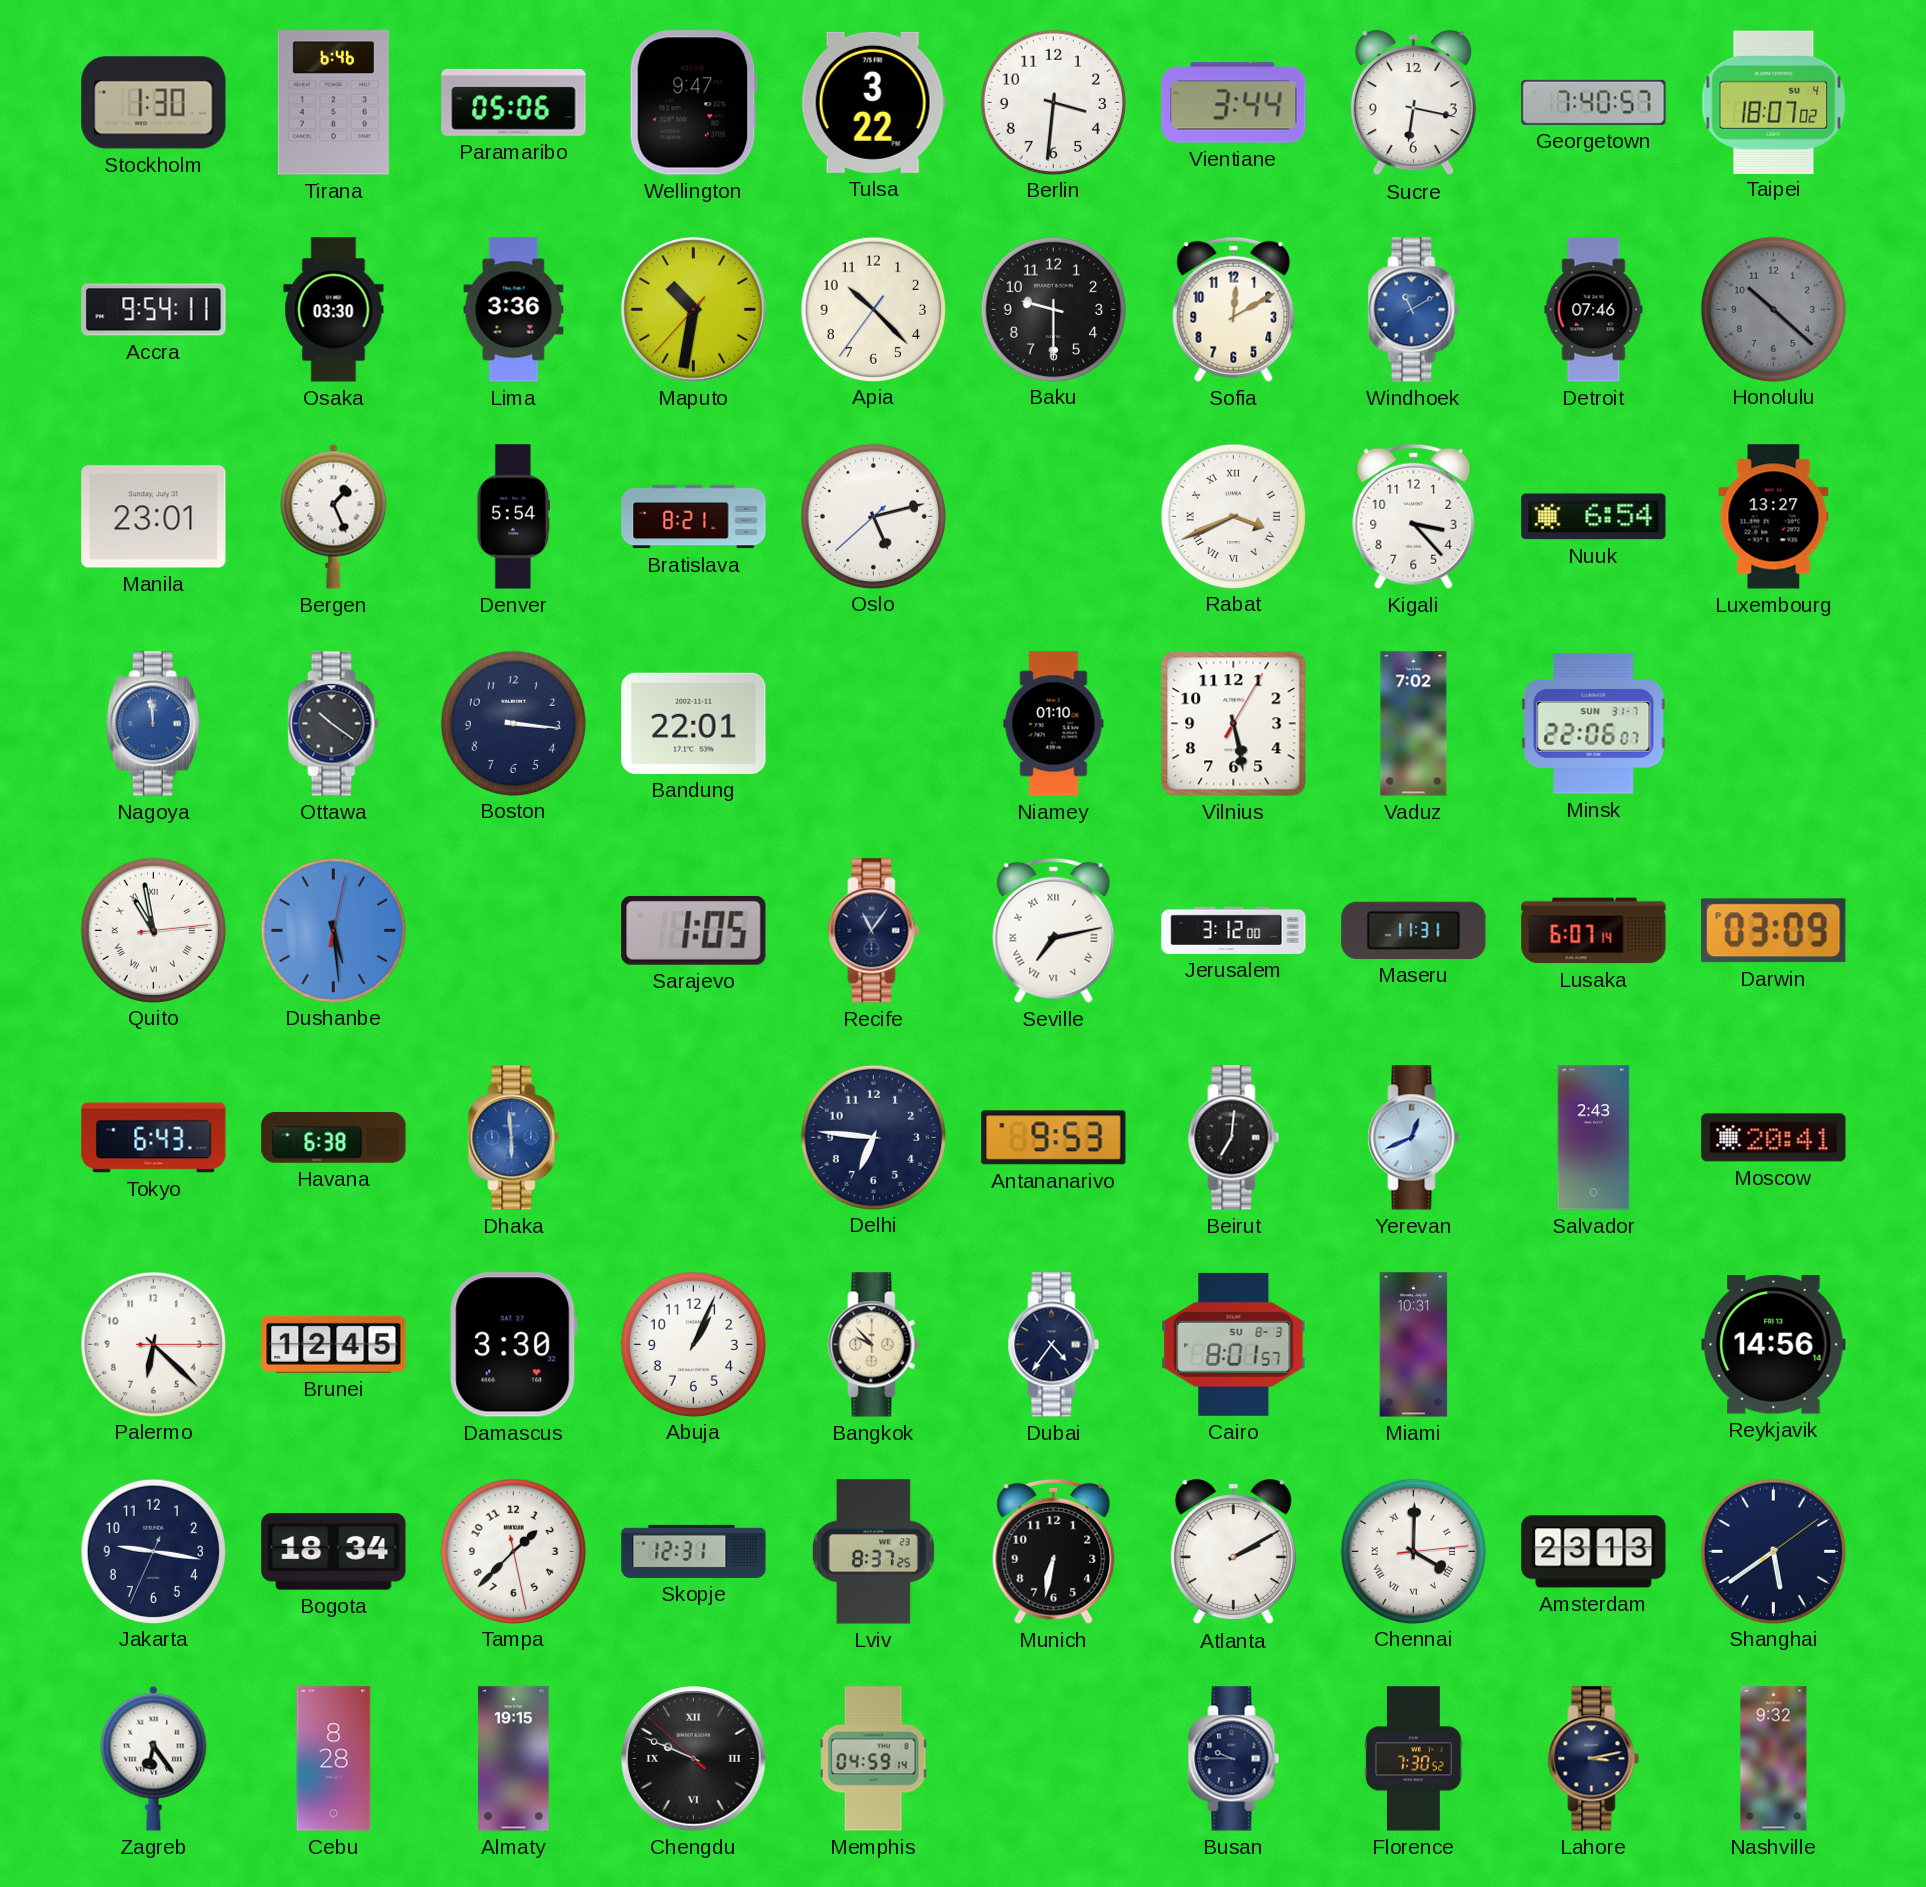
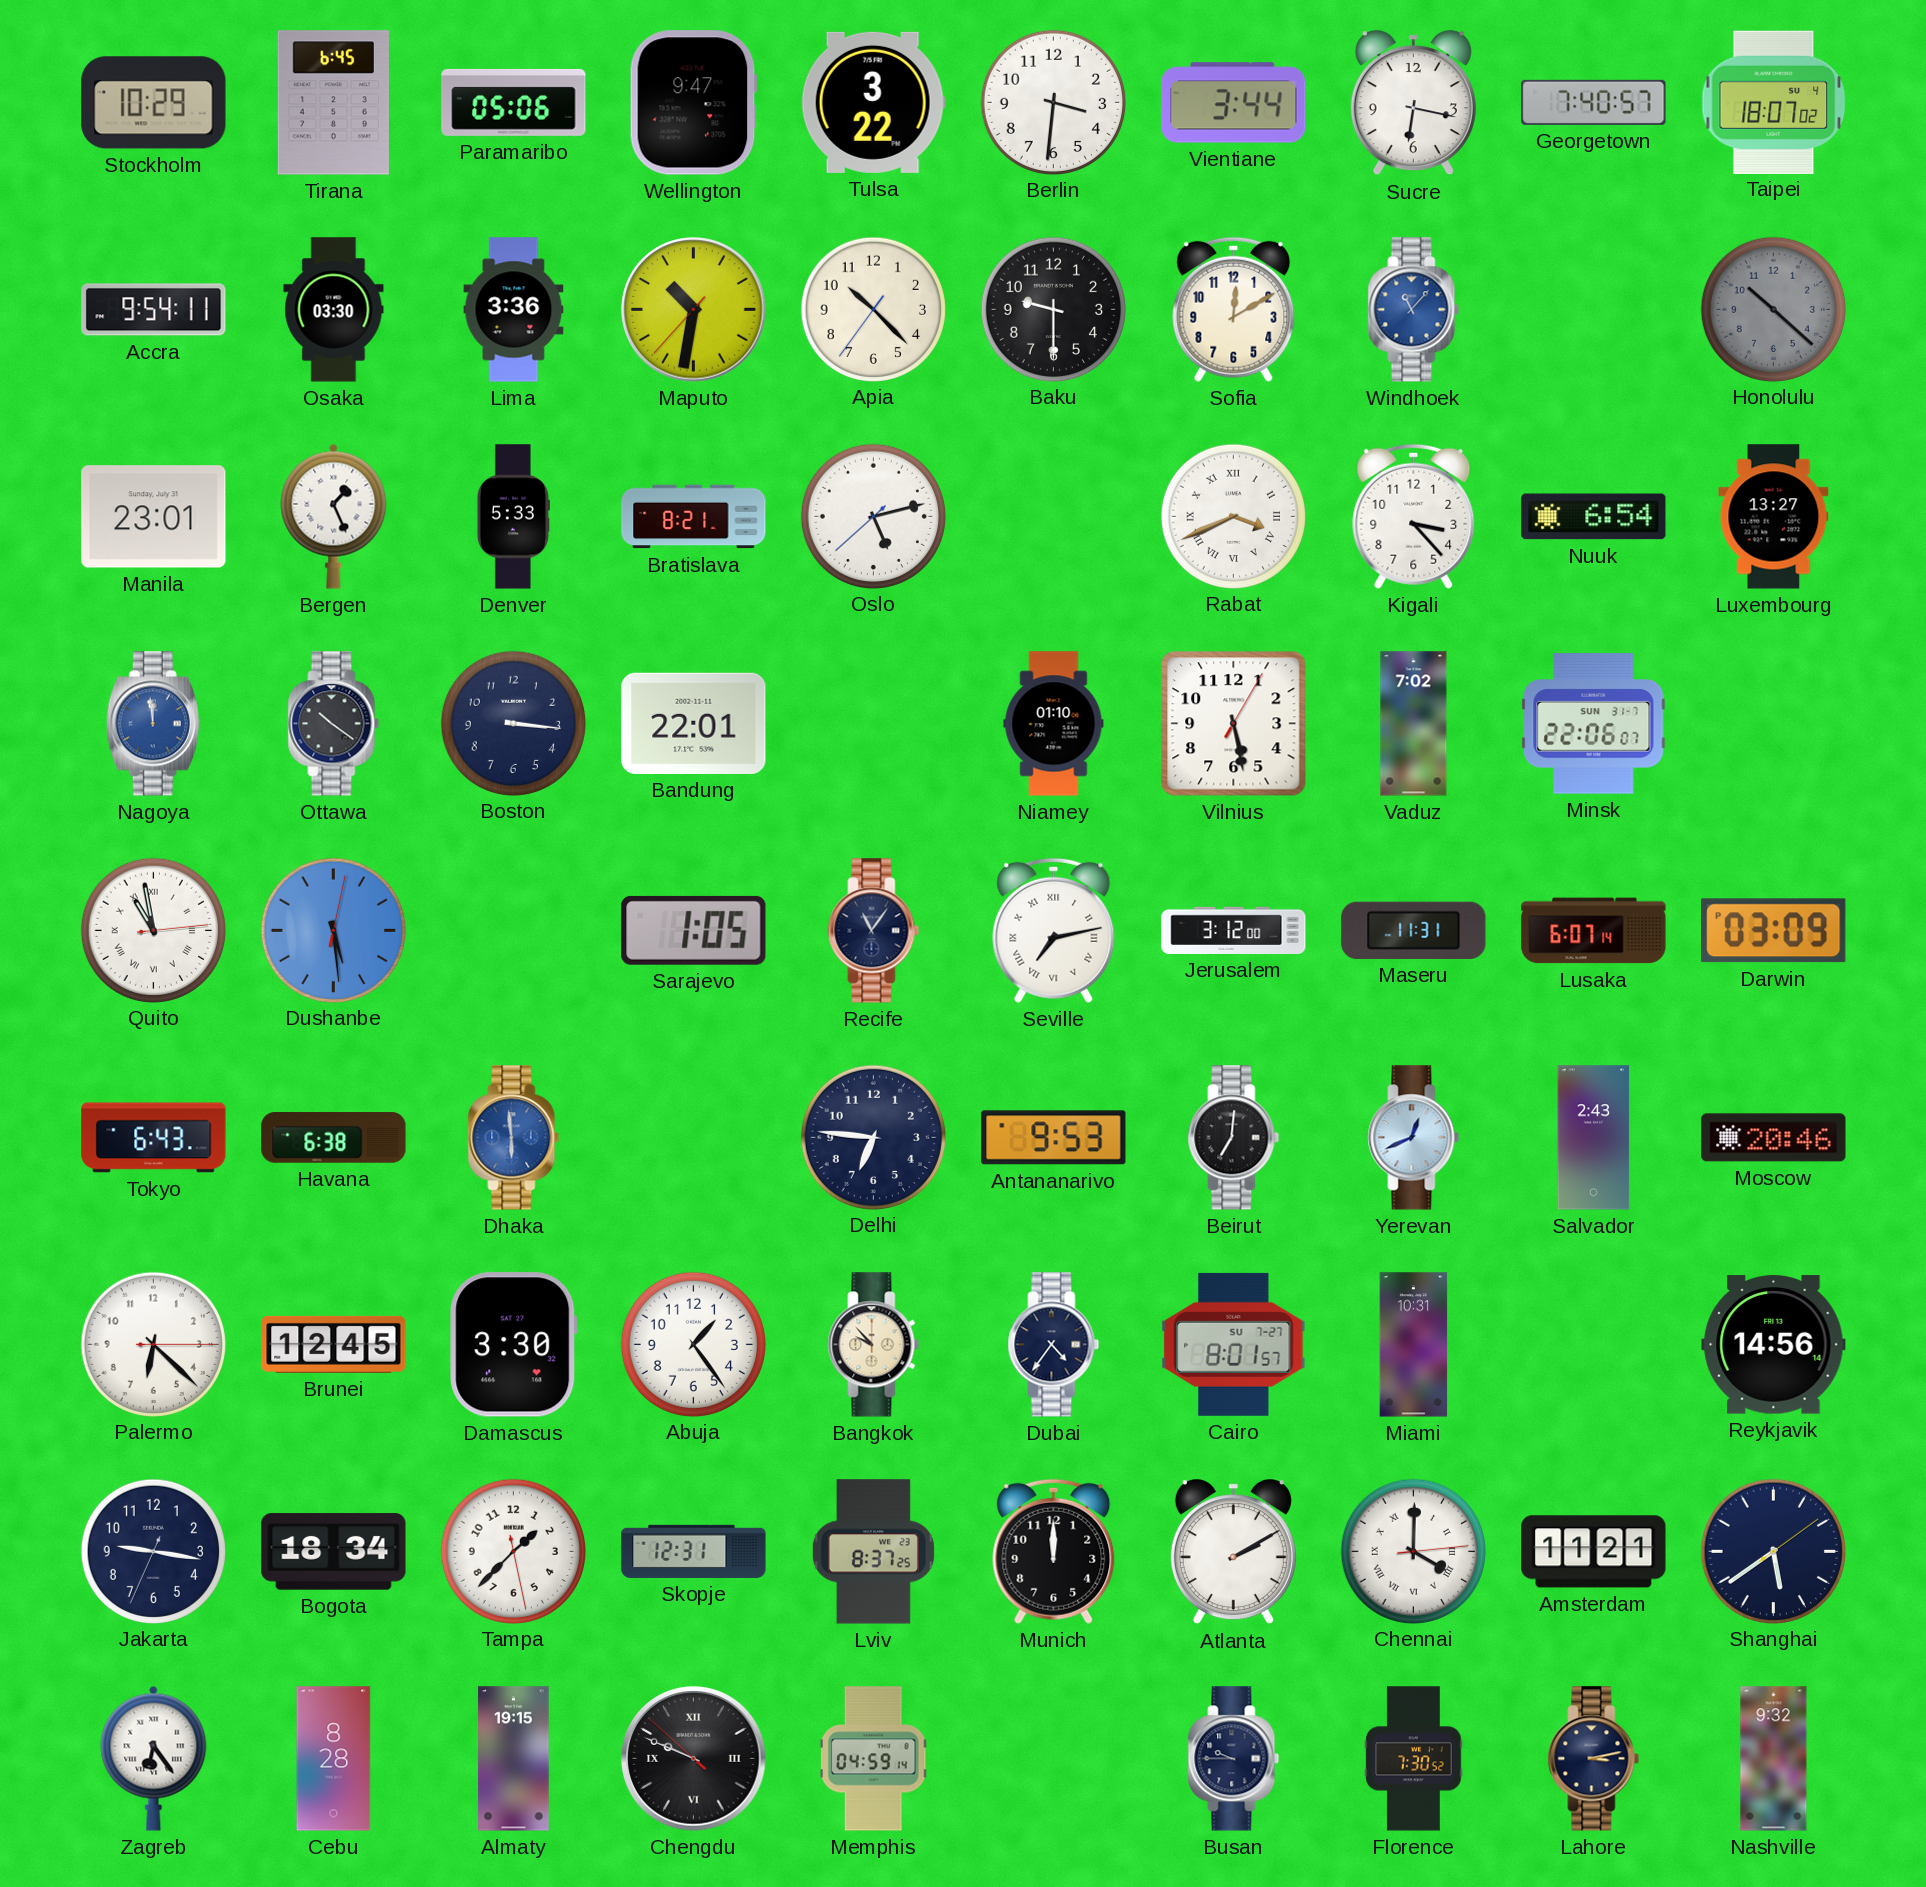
Stockholm: 1:30 -> 10:29
Tirana: 6:46 -> 6:45
Windhoek: 11:10 -> 11:07
Detroit: 07:46 -> none
Denver: 5:54 -> 5:33
Moscow: 20:41 -> 20:46
Abuja: 1:04 -> 1:24
Cairo date: SU 8-3 -> SU 7-27
Munich: 6:32 -> 12:00
Amsterdam: 23:13 -> 11:21
